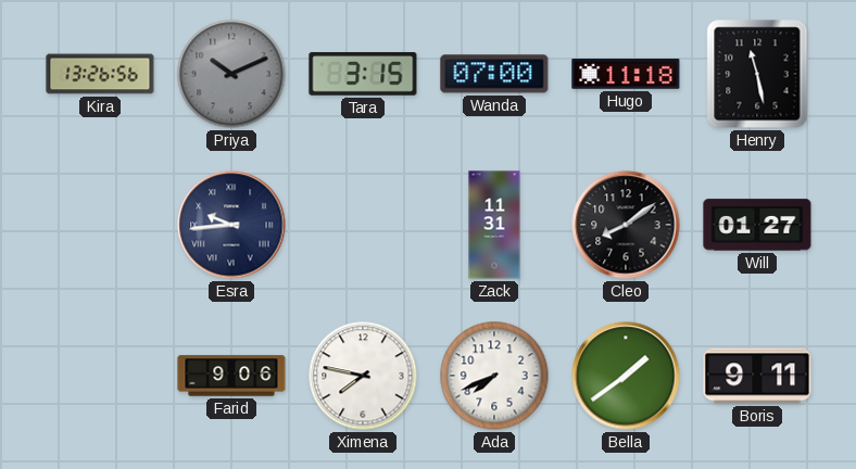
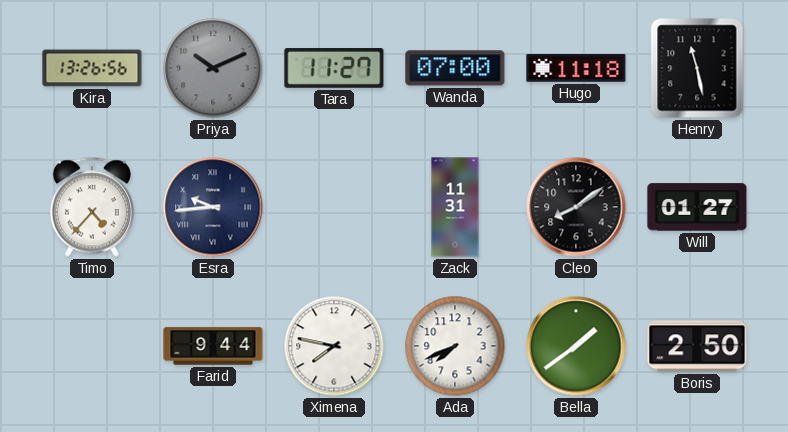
Tara: 3:15 -> 11:27
Timo: none -> 4:37
Farid: 9:06 -> 9:44
Boris: 9:11 -> 2:50
